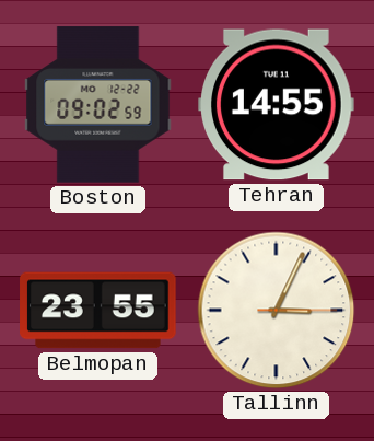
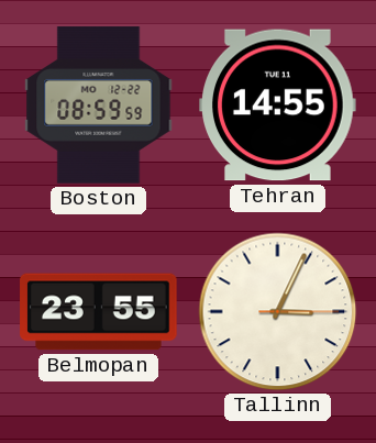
Boston: 09:02 -> 08:59
